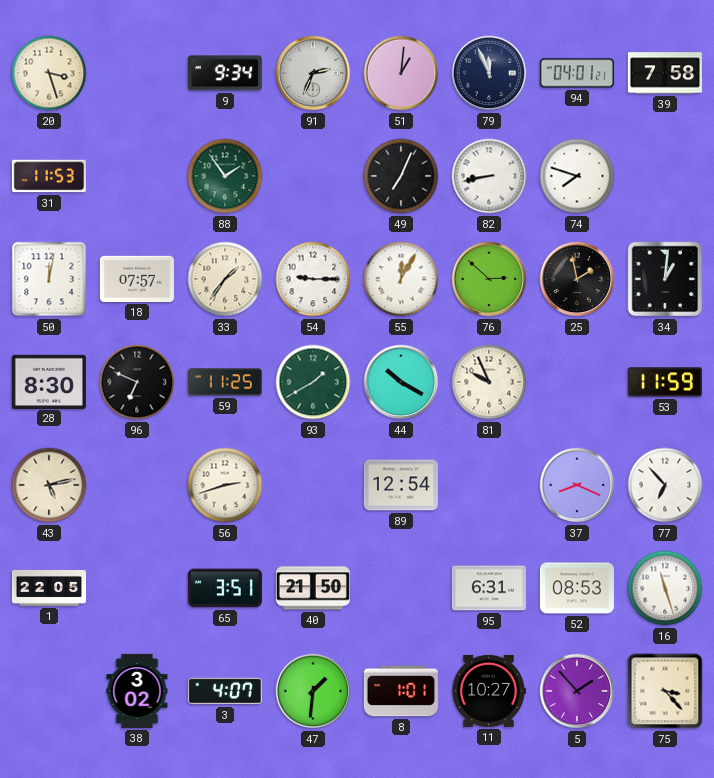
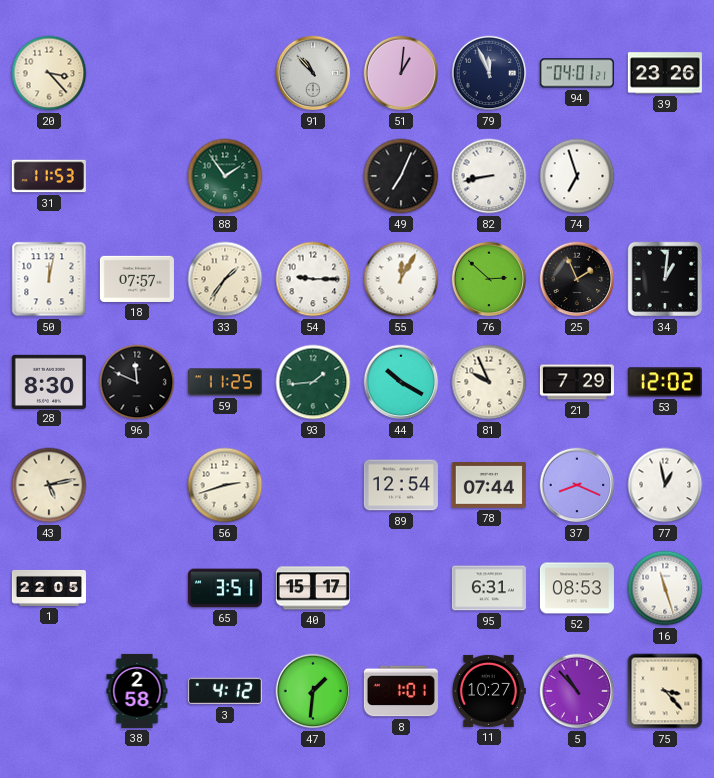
20: 3:27 -> 3:23
9: 9:34 -> none
91: 2:34 -> 10:53
39: 7:58 -> 23:26
74: 7:48 -> 6:57
25: 1:58 -> 1:56
96: 6:49 -> 11:49
93: 1:40 -> 1:44
21: none -> 7:29
53: 11:59 -> 12:02
78: none -> 07:44
77: 6:53 -> 12:58
40: 21:50 -> 15:17
38: 3:02 -> 2:58
3: 4:07 -> 4:12
5: 1:53 -> 10:53
